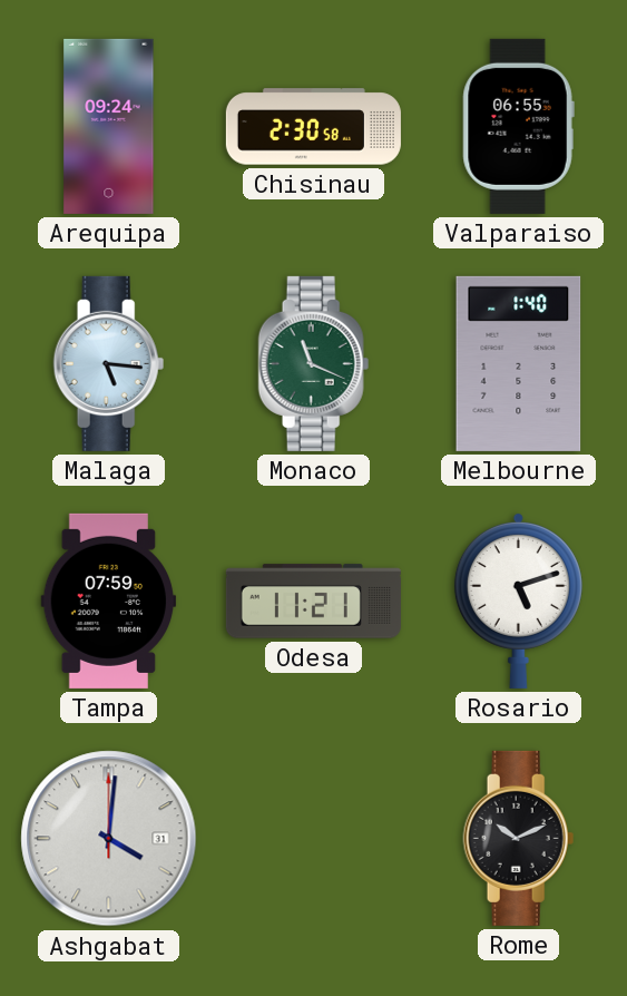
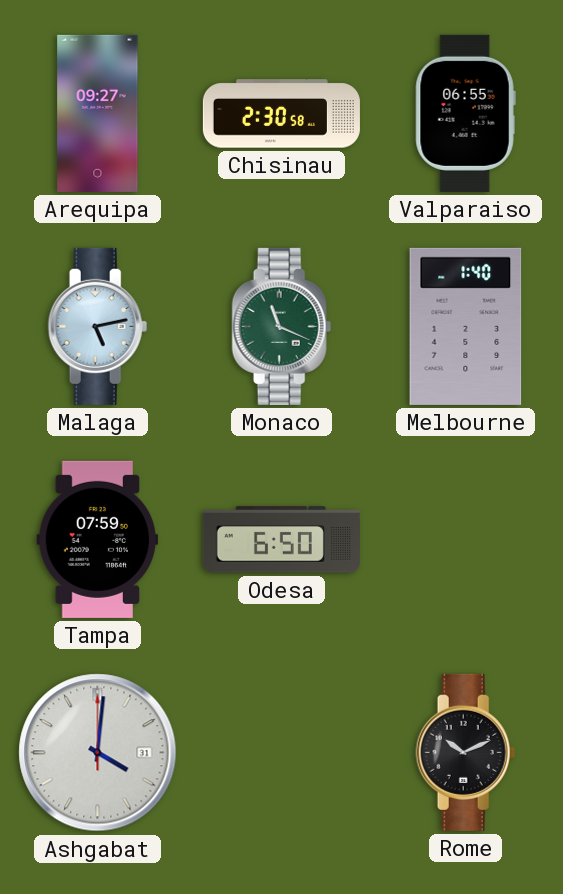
Arequipa: 09:24 -> 09:27
Malaga: 5:16 -> 5:13
Odesa: 11:21 -> 6:50
Rosario: 5:12 -> none
